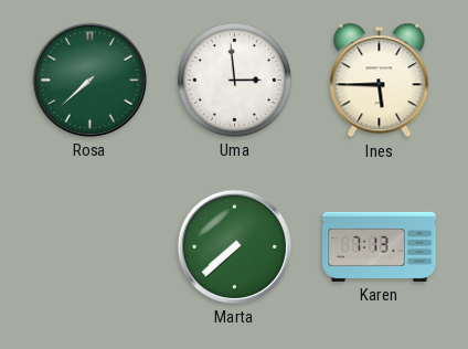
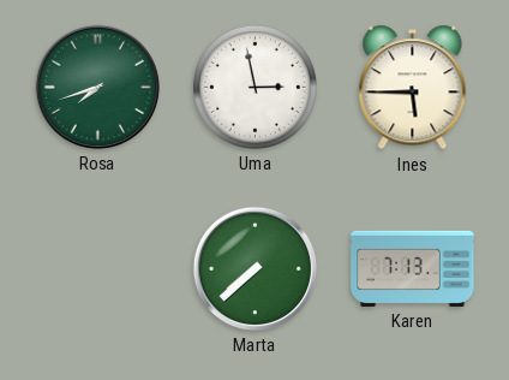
Rosa: 7:38 -> 7:42
Uma: 2:59 -> 2:58
